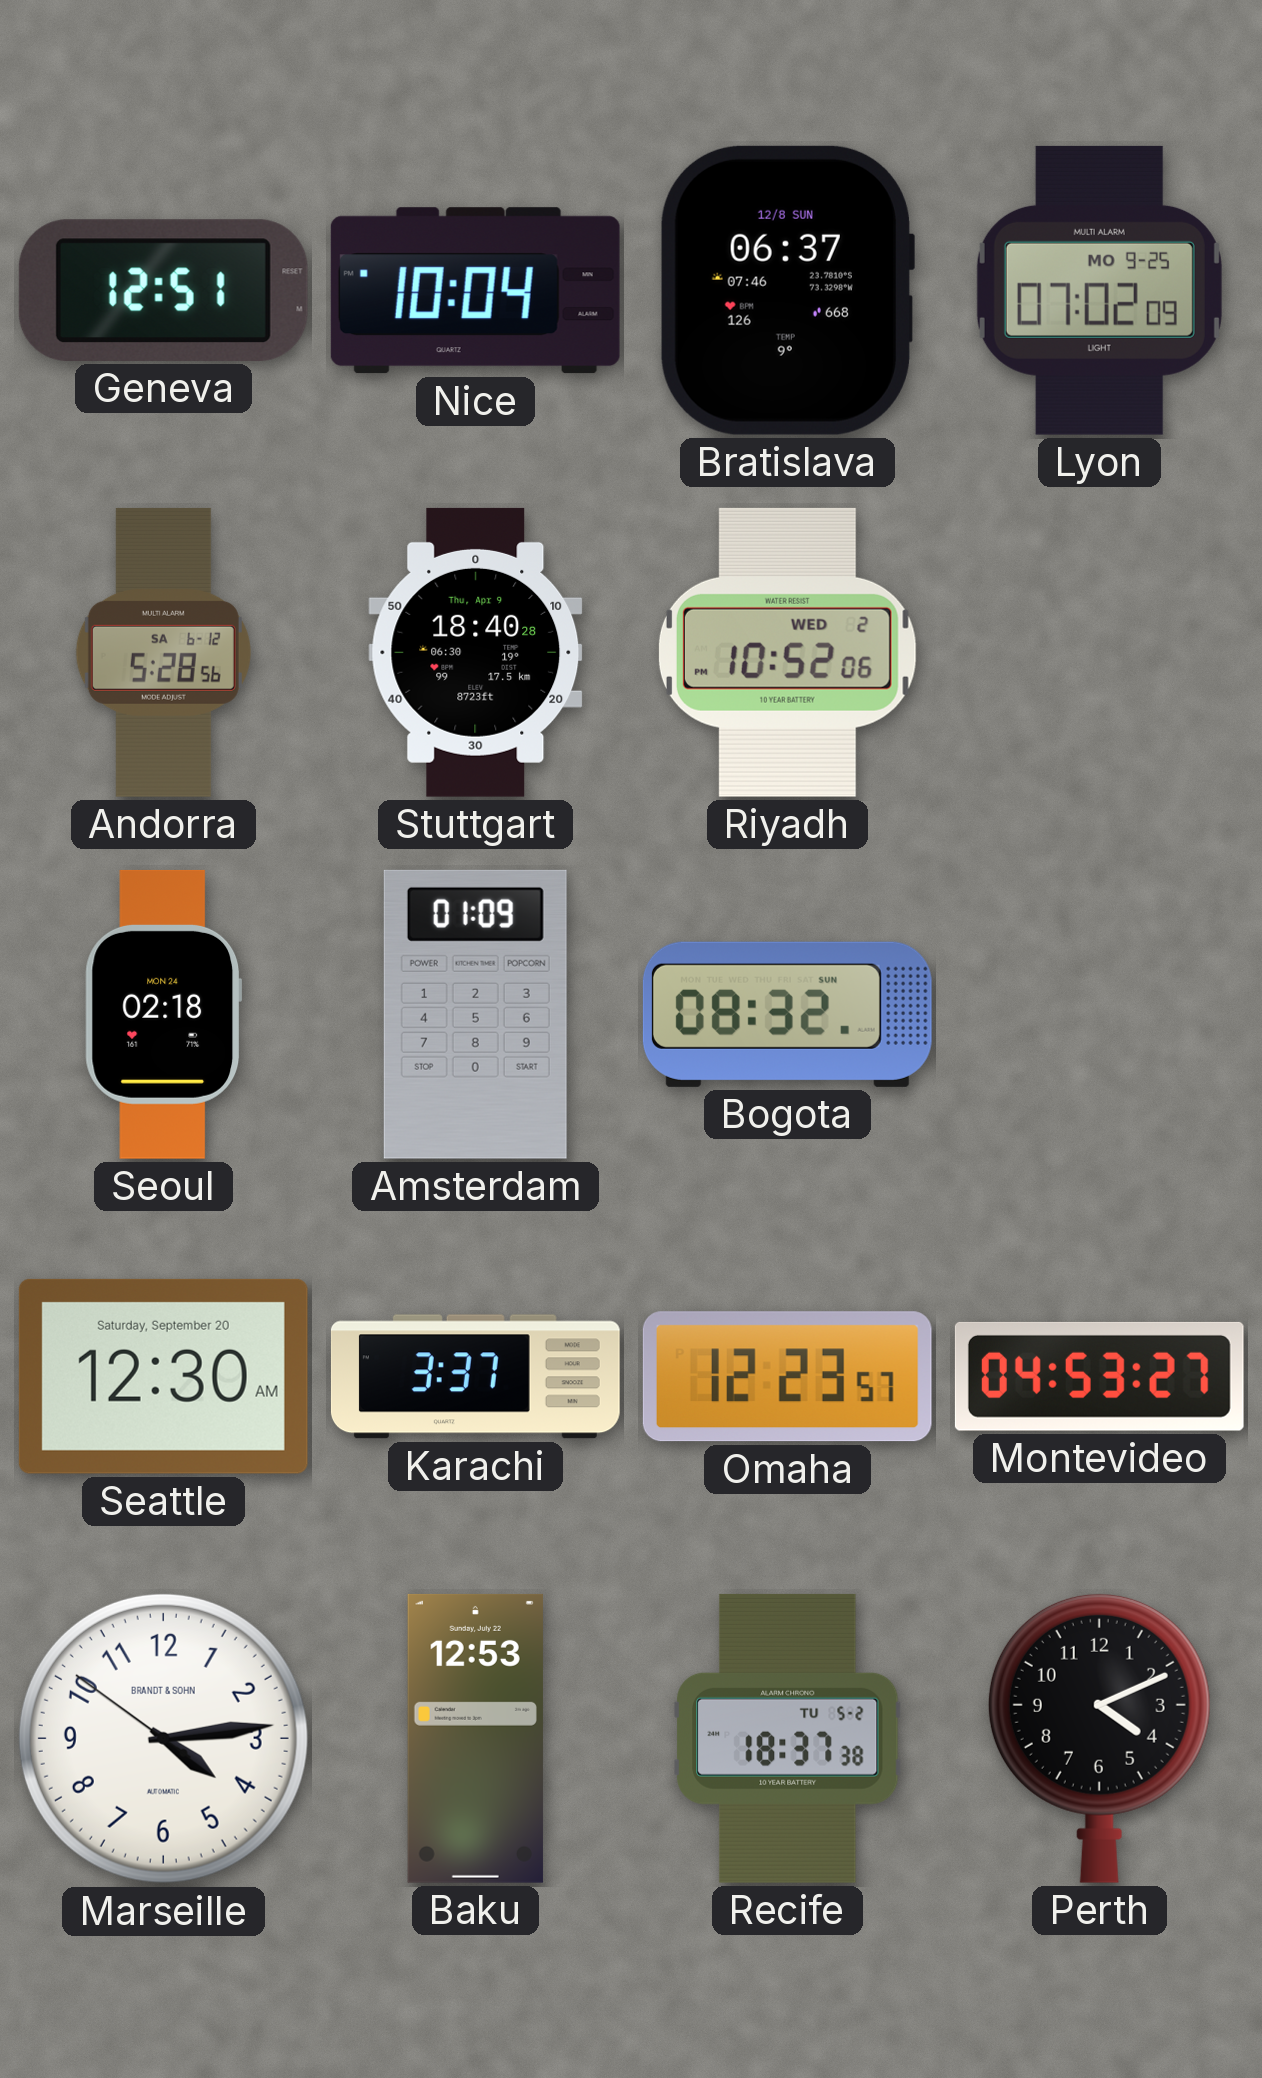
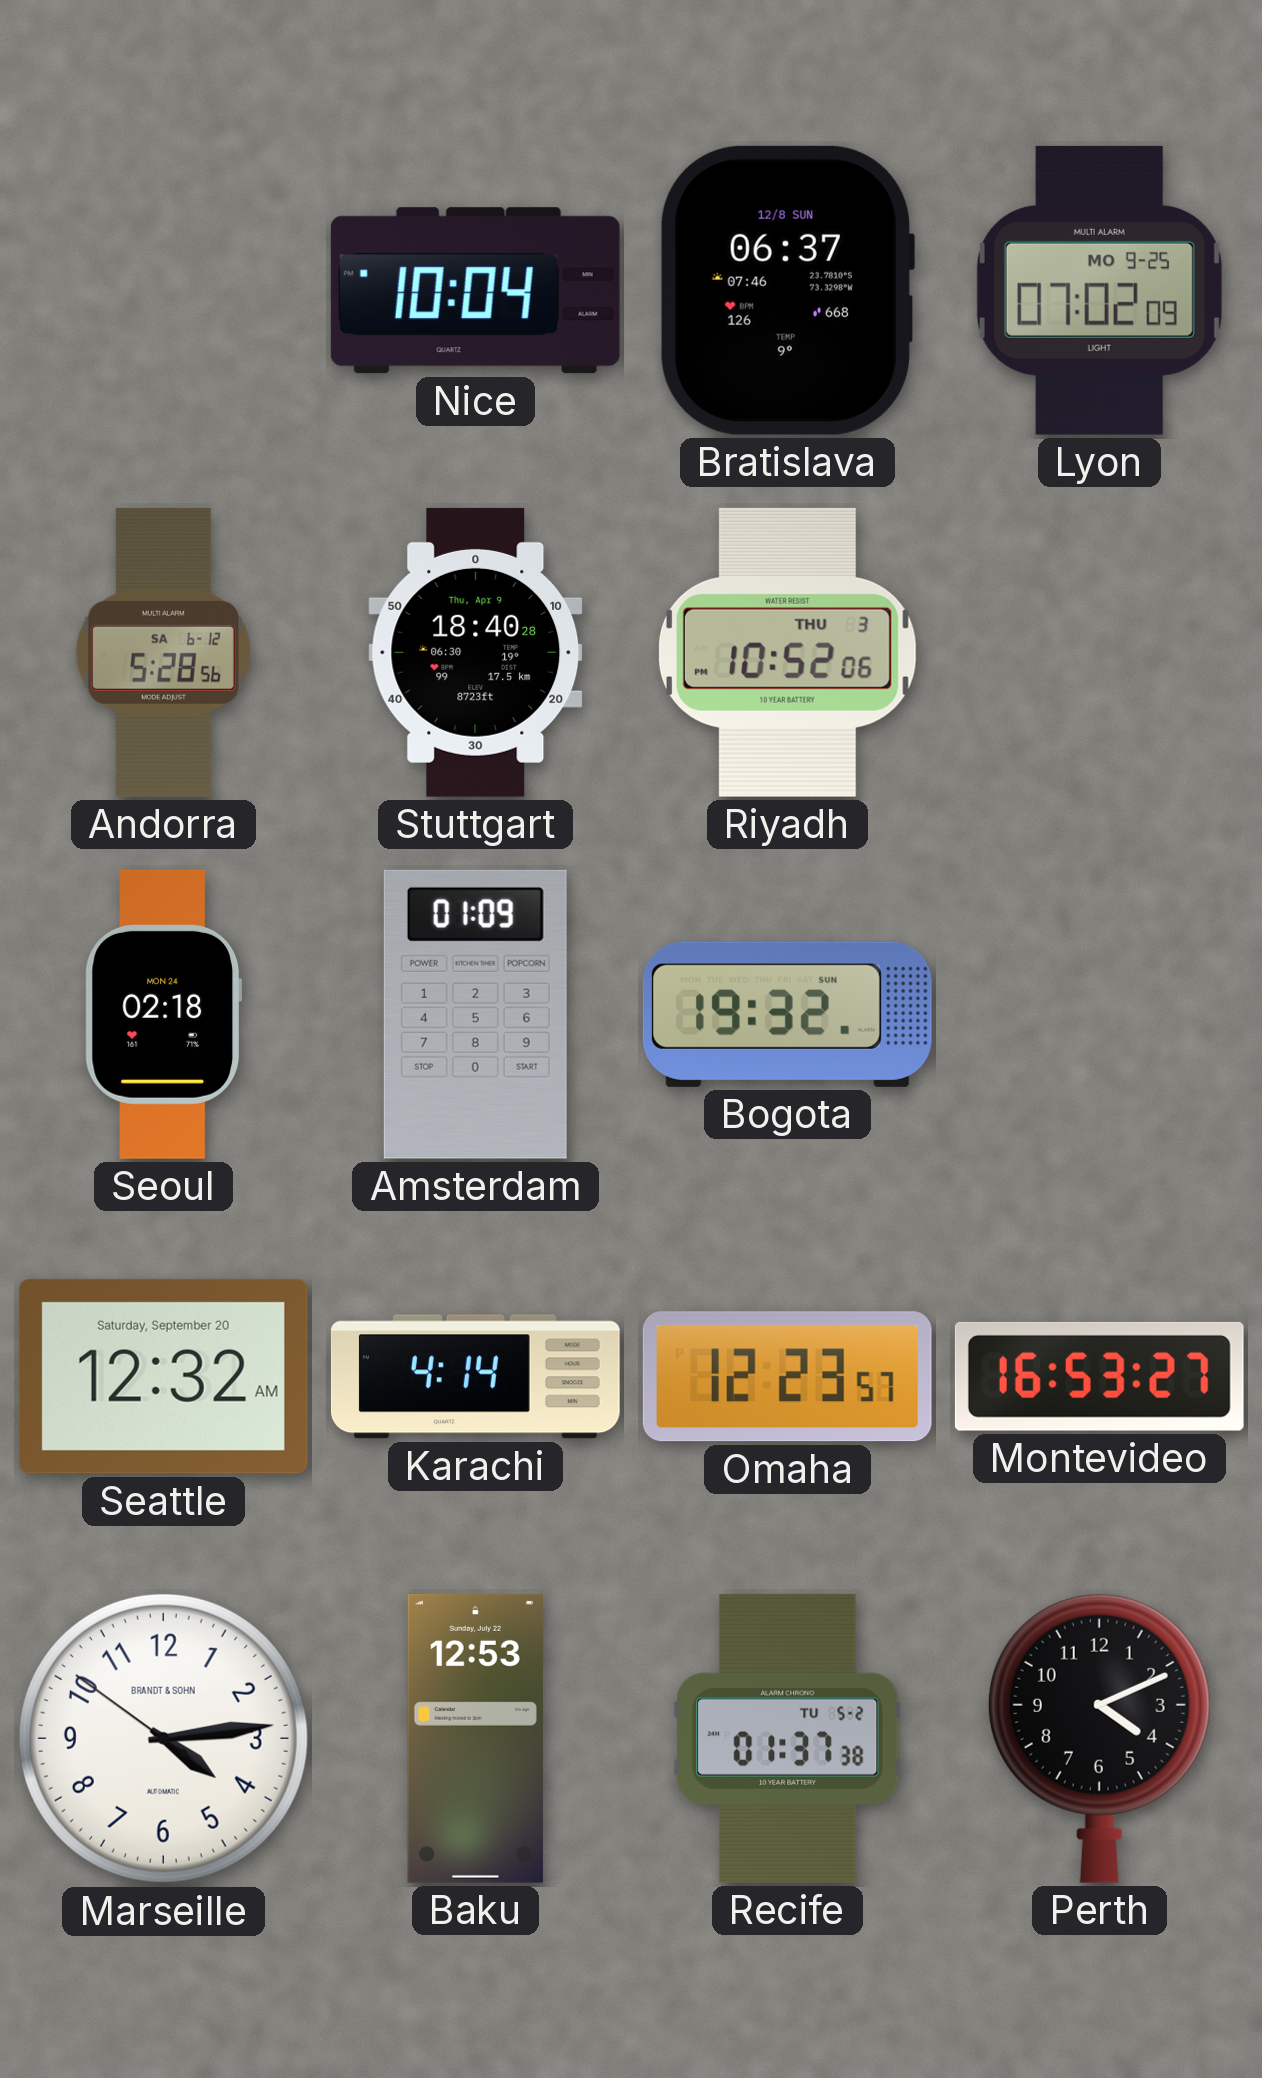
Geneva: 12:51 -> none
Riyadh date: WED 2 -> THU 3
Bogota: 08:32 -> 19:32
Seattle: 12:30 -> 12:32
Karachi: 3:37 -> 4:14
Montevideo: 04:53 -> 16:53
Recife: 18:37 -> 01:37
